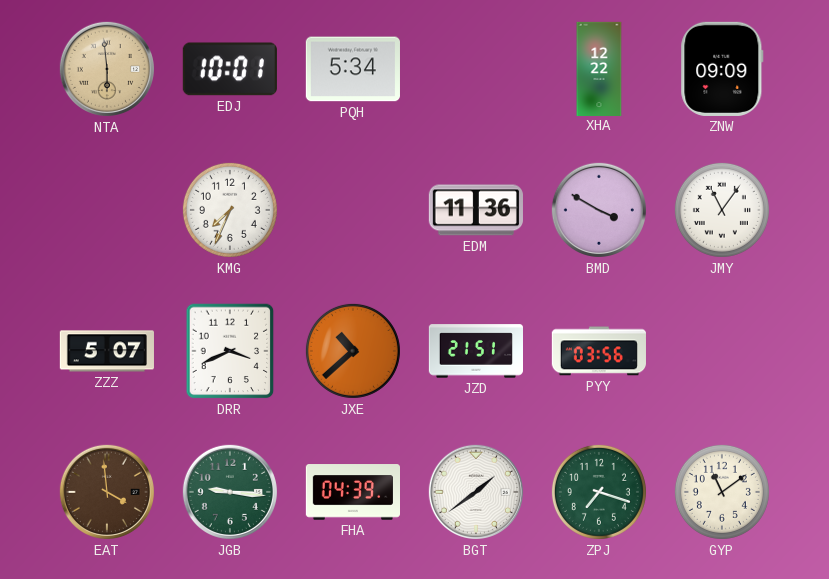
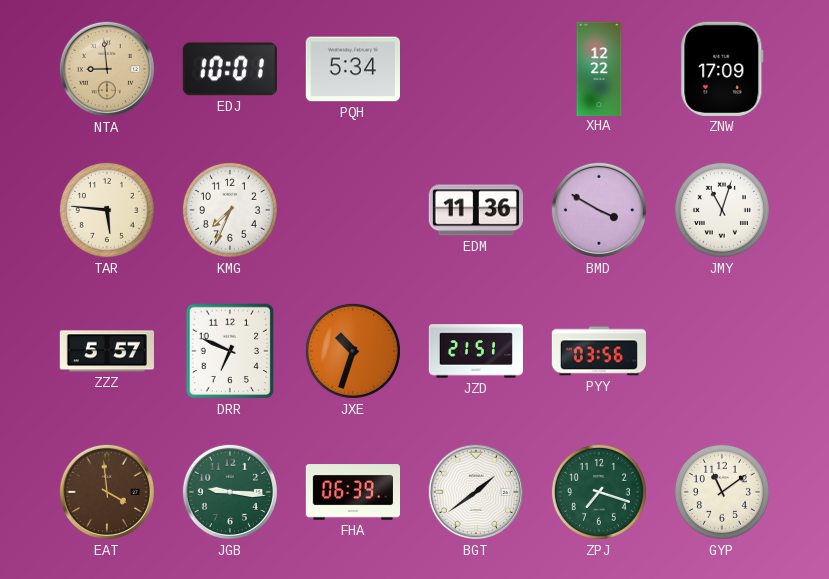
NTA: 5:59 -> 8:59
ZNW: 09:09 -> 17:09
TAR: none -> 5:46
JMY: 11:06 -> 11:03
ZZZ: 5:07 -> 5:57
DRR: 3:41 -> 6:49
JXE: 10:38 -> 10:33
FHA: 04:39 -> 06:39
